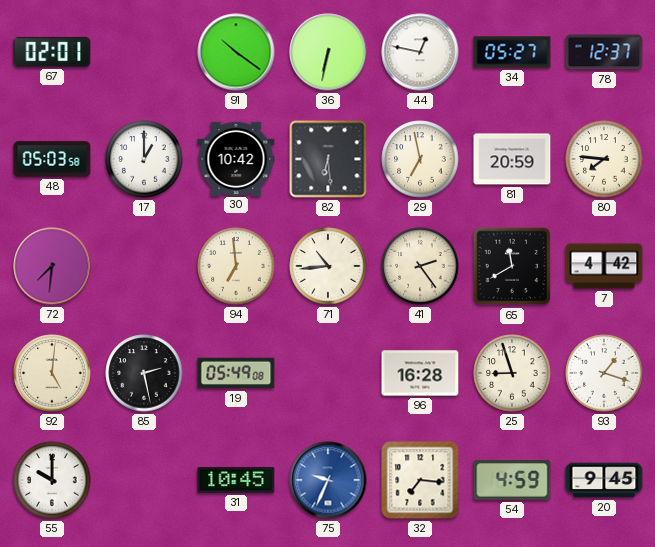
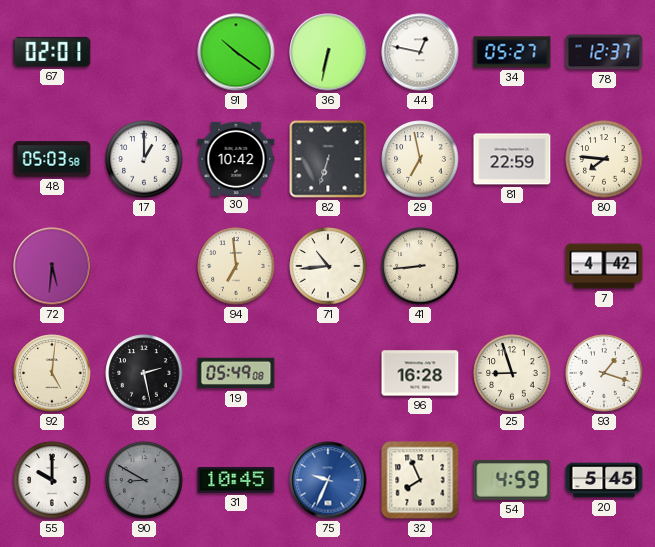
82: 6:29 -> 6:33
81: 20:59 -> 22:59
72: 7:31 -> 5:31
41: 2:24 -> 8:44
65: 11:40 -> none
90: none -> 8:50
32: 7:16 -> 7:56
20: 9:45 -> 5:45
